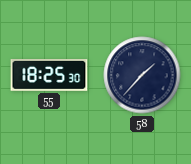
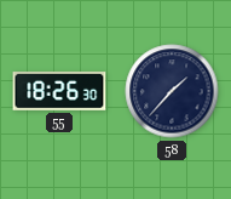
55: 18:25 -> 18:26
